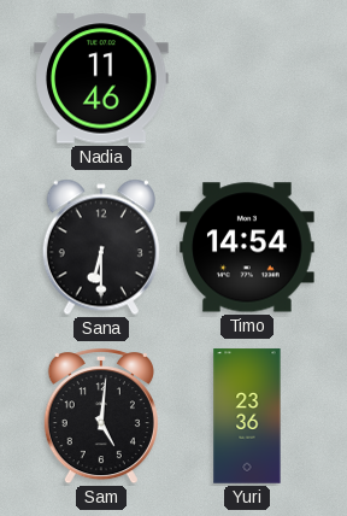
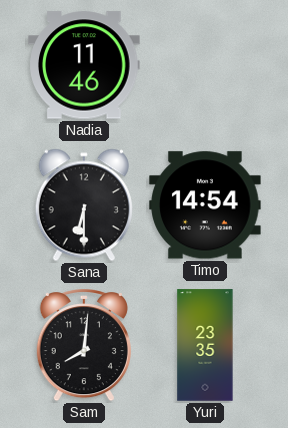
Sam: 5:01 -> 8:01
Yuri: 23:36 -> 23:35
